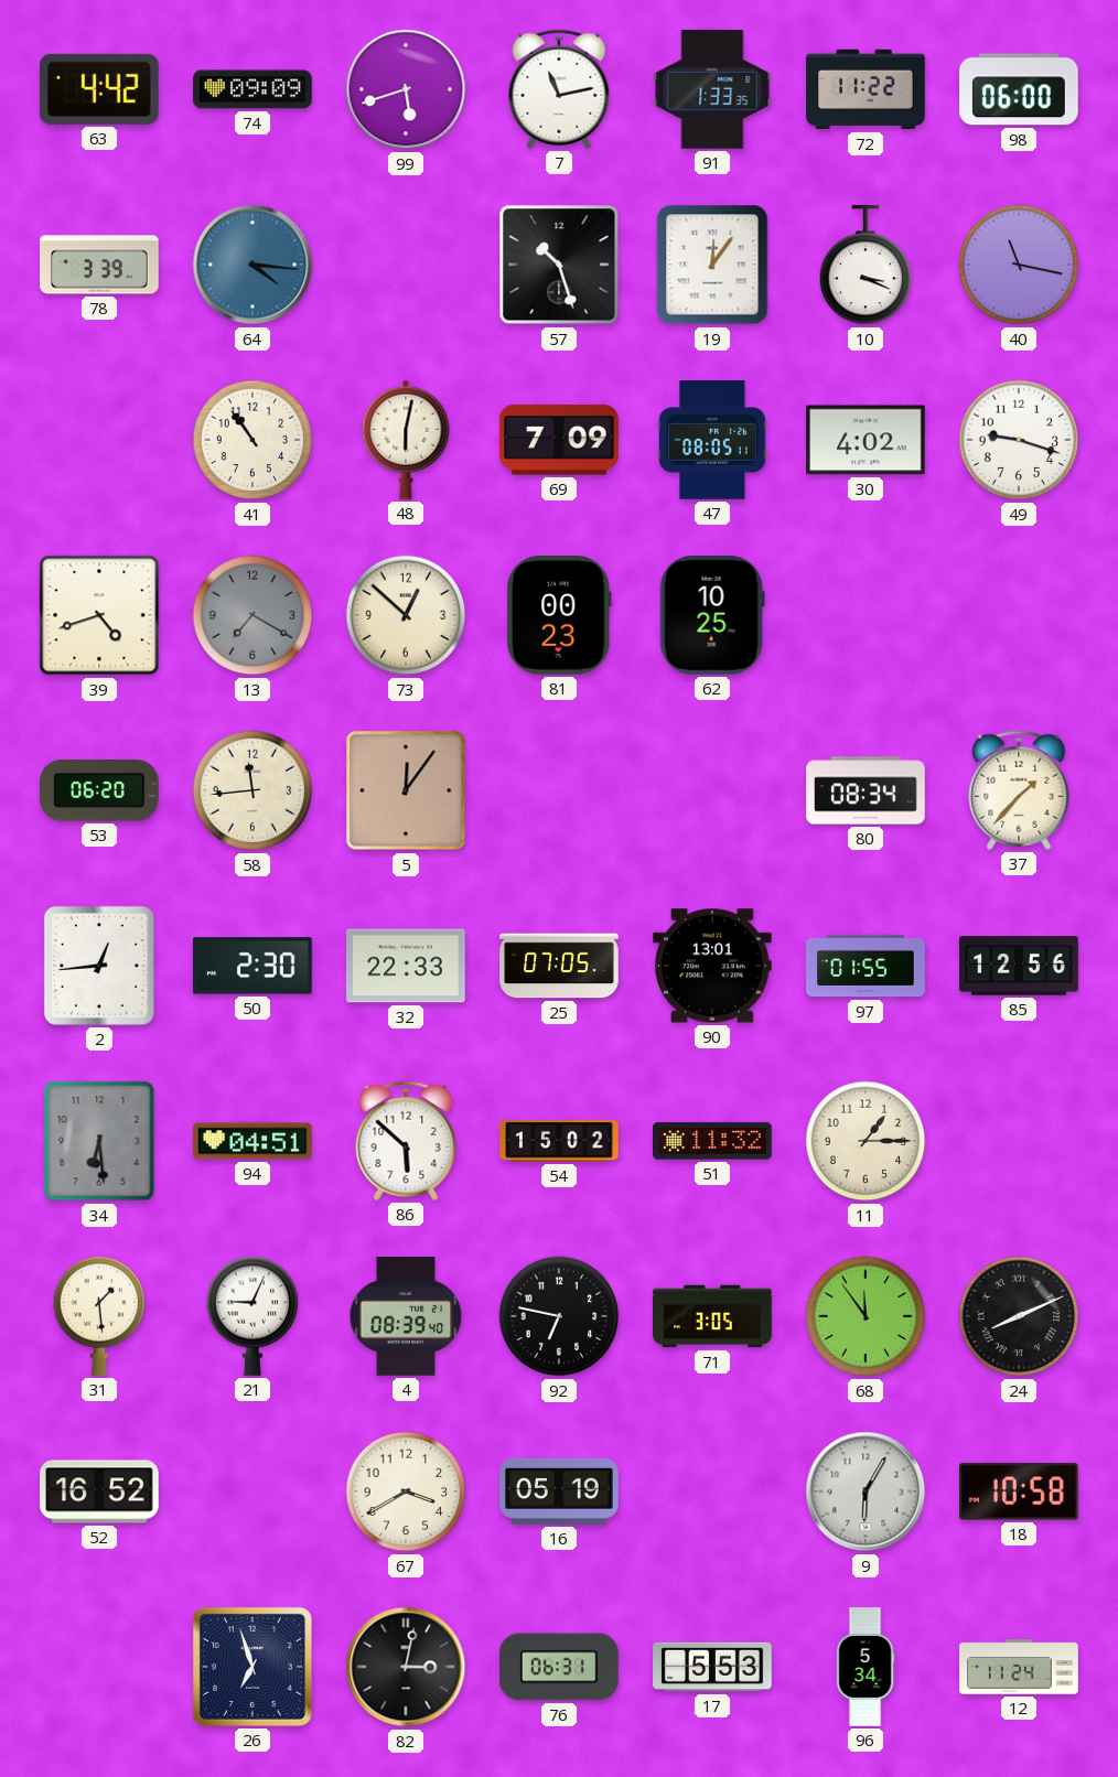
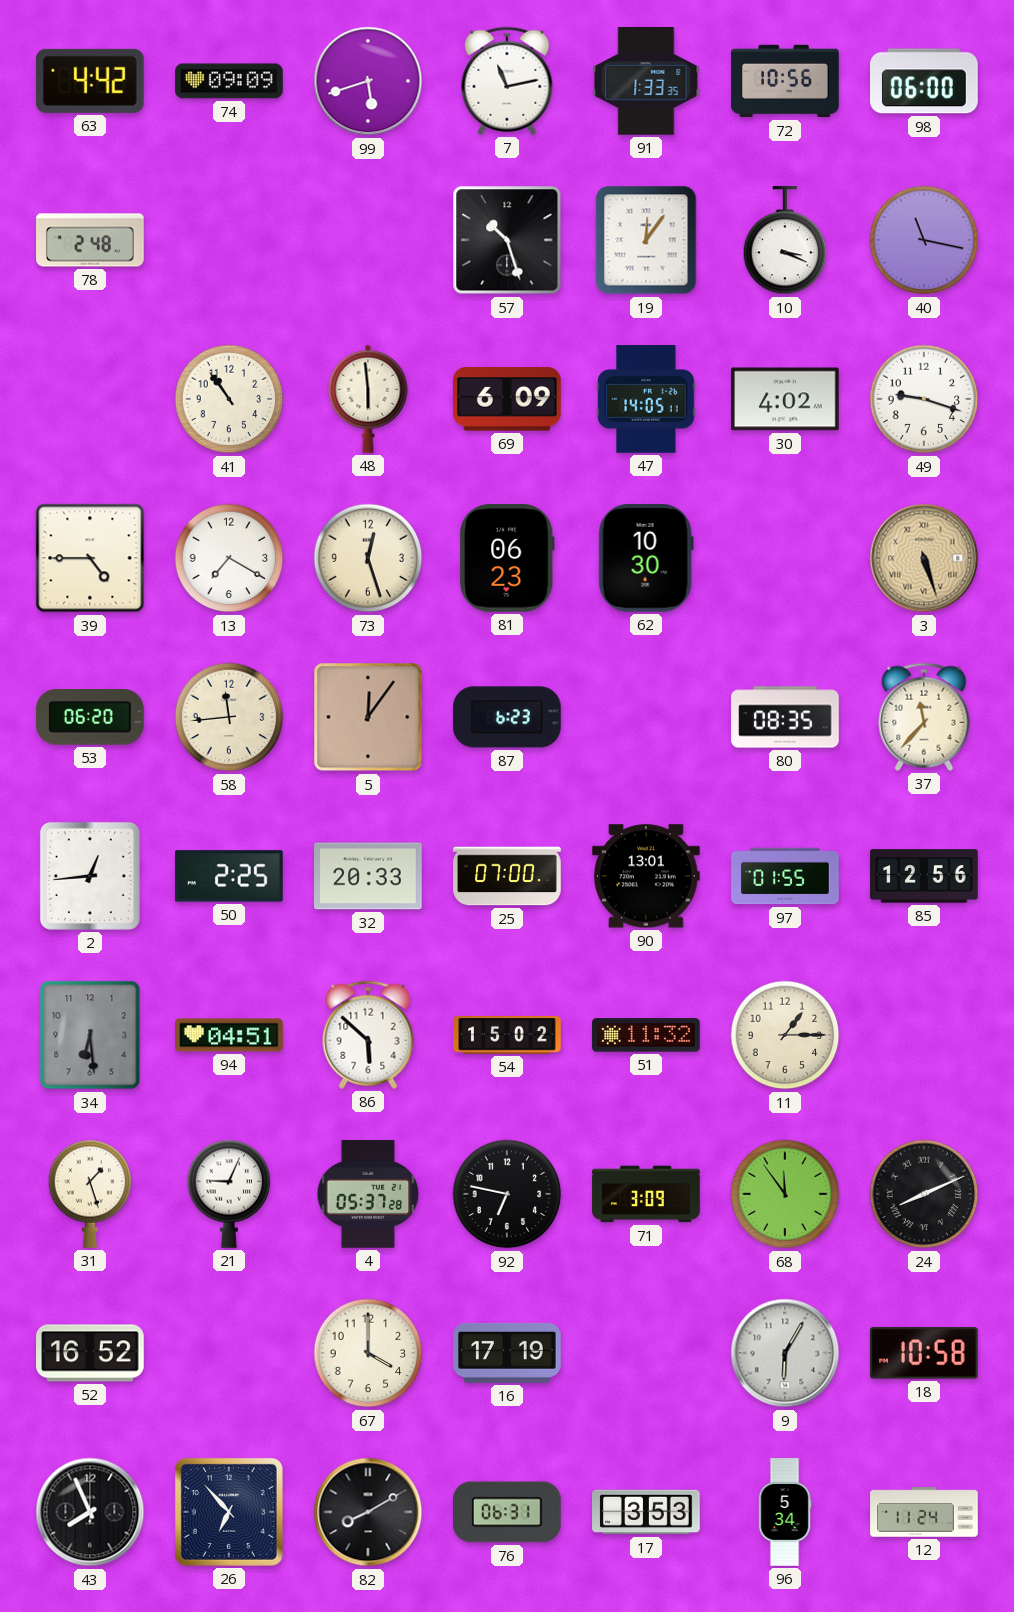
72: 11:22 -> 10:56
78: 3:39 -> 2:48
64: 4:16 -> none
48: 6:02 -> 5:59
69: 7:09 -> 6:09
47: 08:05 -> 14:05
39: 4:42 -> 4:45
13 dial: grey -> white
73: 12:52 -> 12:27
81: 00:23 -> 06:23
62: 10:25 -> 10:30
3: none -> 5:27
87: none -> 6:23
80: 08:34 -> 08:35
37: 1:37 -> 11:37
50: 2:30 -> 2:25
32: 22:33 -> 20:33
25: 07:05 -> 07:00
31: 1:29 -> 1:27
4: 08:39 -> 05:37
71: 3:05 -> 3:09
67: 3:40 -> 4:00
16: 05:19 -> 17:19
43: none -> 7:56
26: 6:57 -> 6:53
82: 3:02 -> 8:10
17: 5:53 -> 3:53
